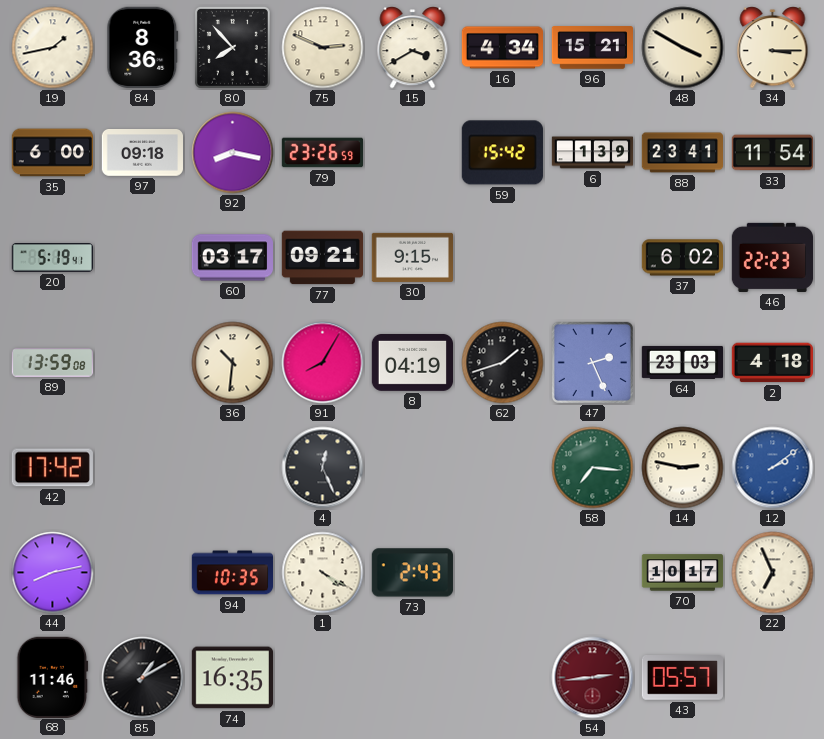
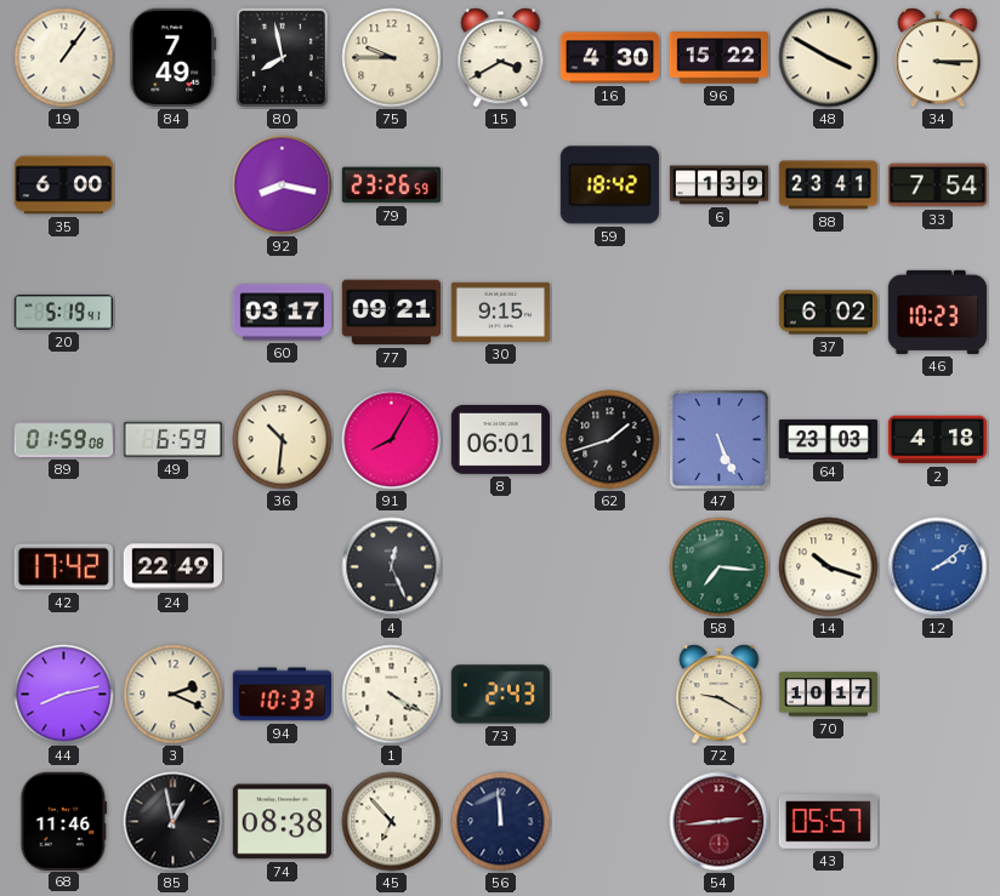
19: 1:43 -> 1:06
84: 8:36 -> 7:49
80: 7:53 -> 7:58
75: 2:49 -> 9:45
16: 4:34 -> 4:30
96: 15:21 -> 15:22
97: 09:18 -> none
59: 15:42 -> 18:42
33: 11:54 -> 7:54
46: 22:23 -> 10:23
89: 13:59 -> 01:59
49: none -> 6:59
8: 04:19 -> 06:01
47: 2:26 -> 5:26
24: none -> 22:49
14: 2:47 -> 10:18
3: none -> 2:19
94: 10:35 -> 10:33
72: none -> 9:20
22: 6:56 -> none
85: 1:10 -> 12:58
74: 16:35 -> 08:38
45: none -> 6:53
56: none -> 11:59
